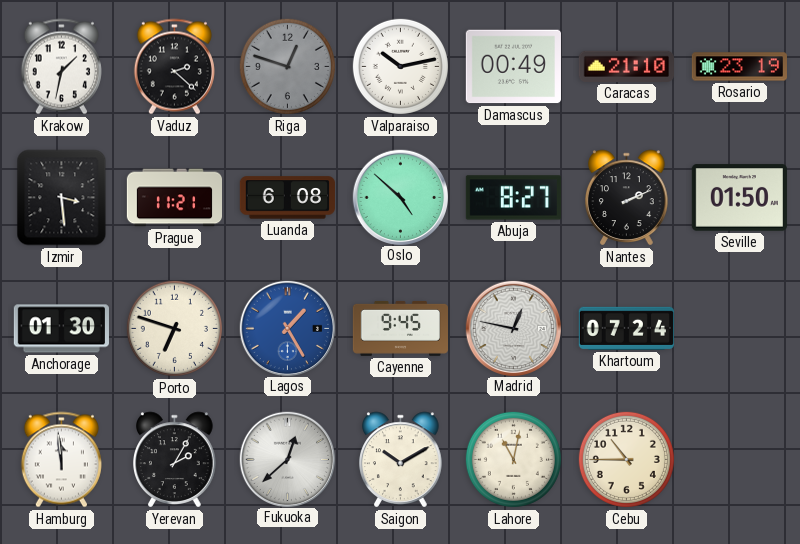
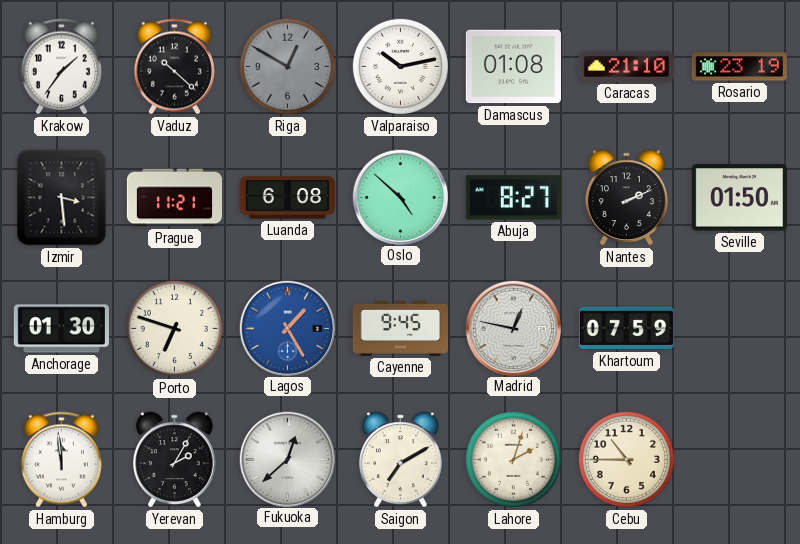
Krakow: 1:32 -> 1:36
Vaduz: 2:22 -> 10:22
Riga: 12:48 -> 12:50
Damascus: 00:49 -> 01:08
Khartoum: 07:24 -> 07:59
Saigon: 10:10 -> 7:10
Lahore: 11:02 -> 2:03
